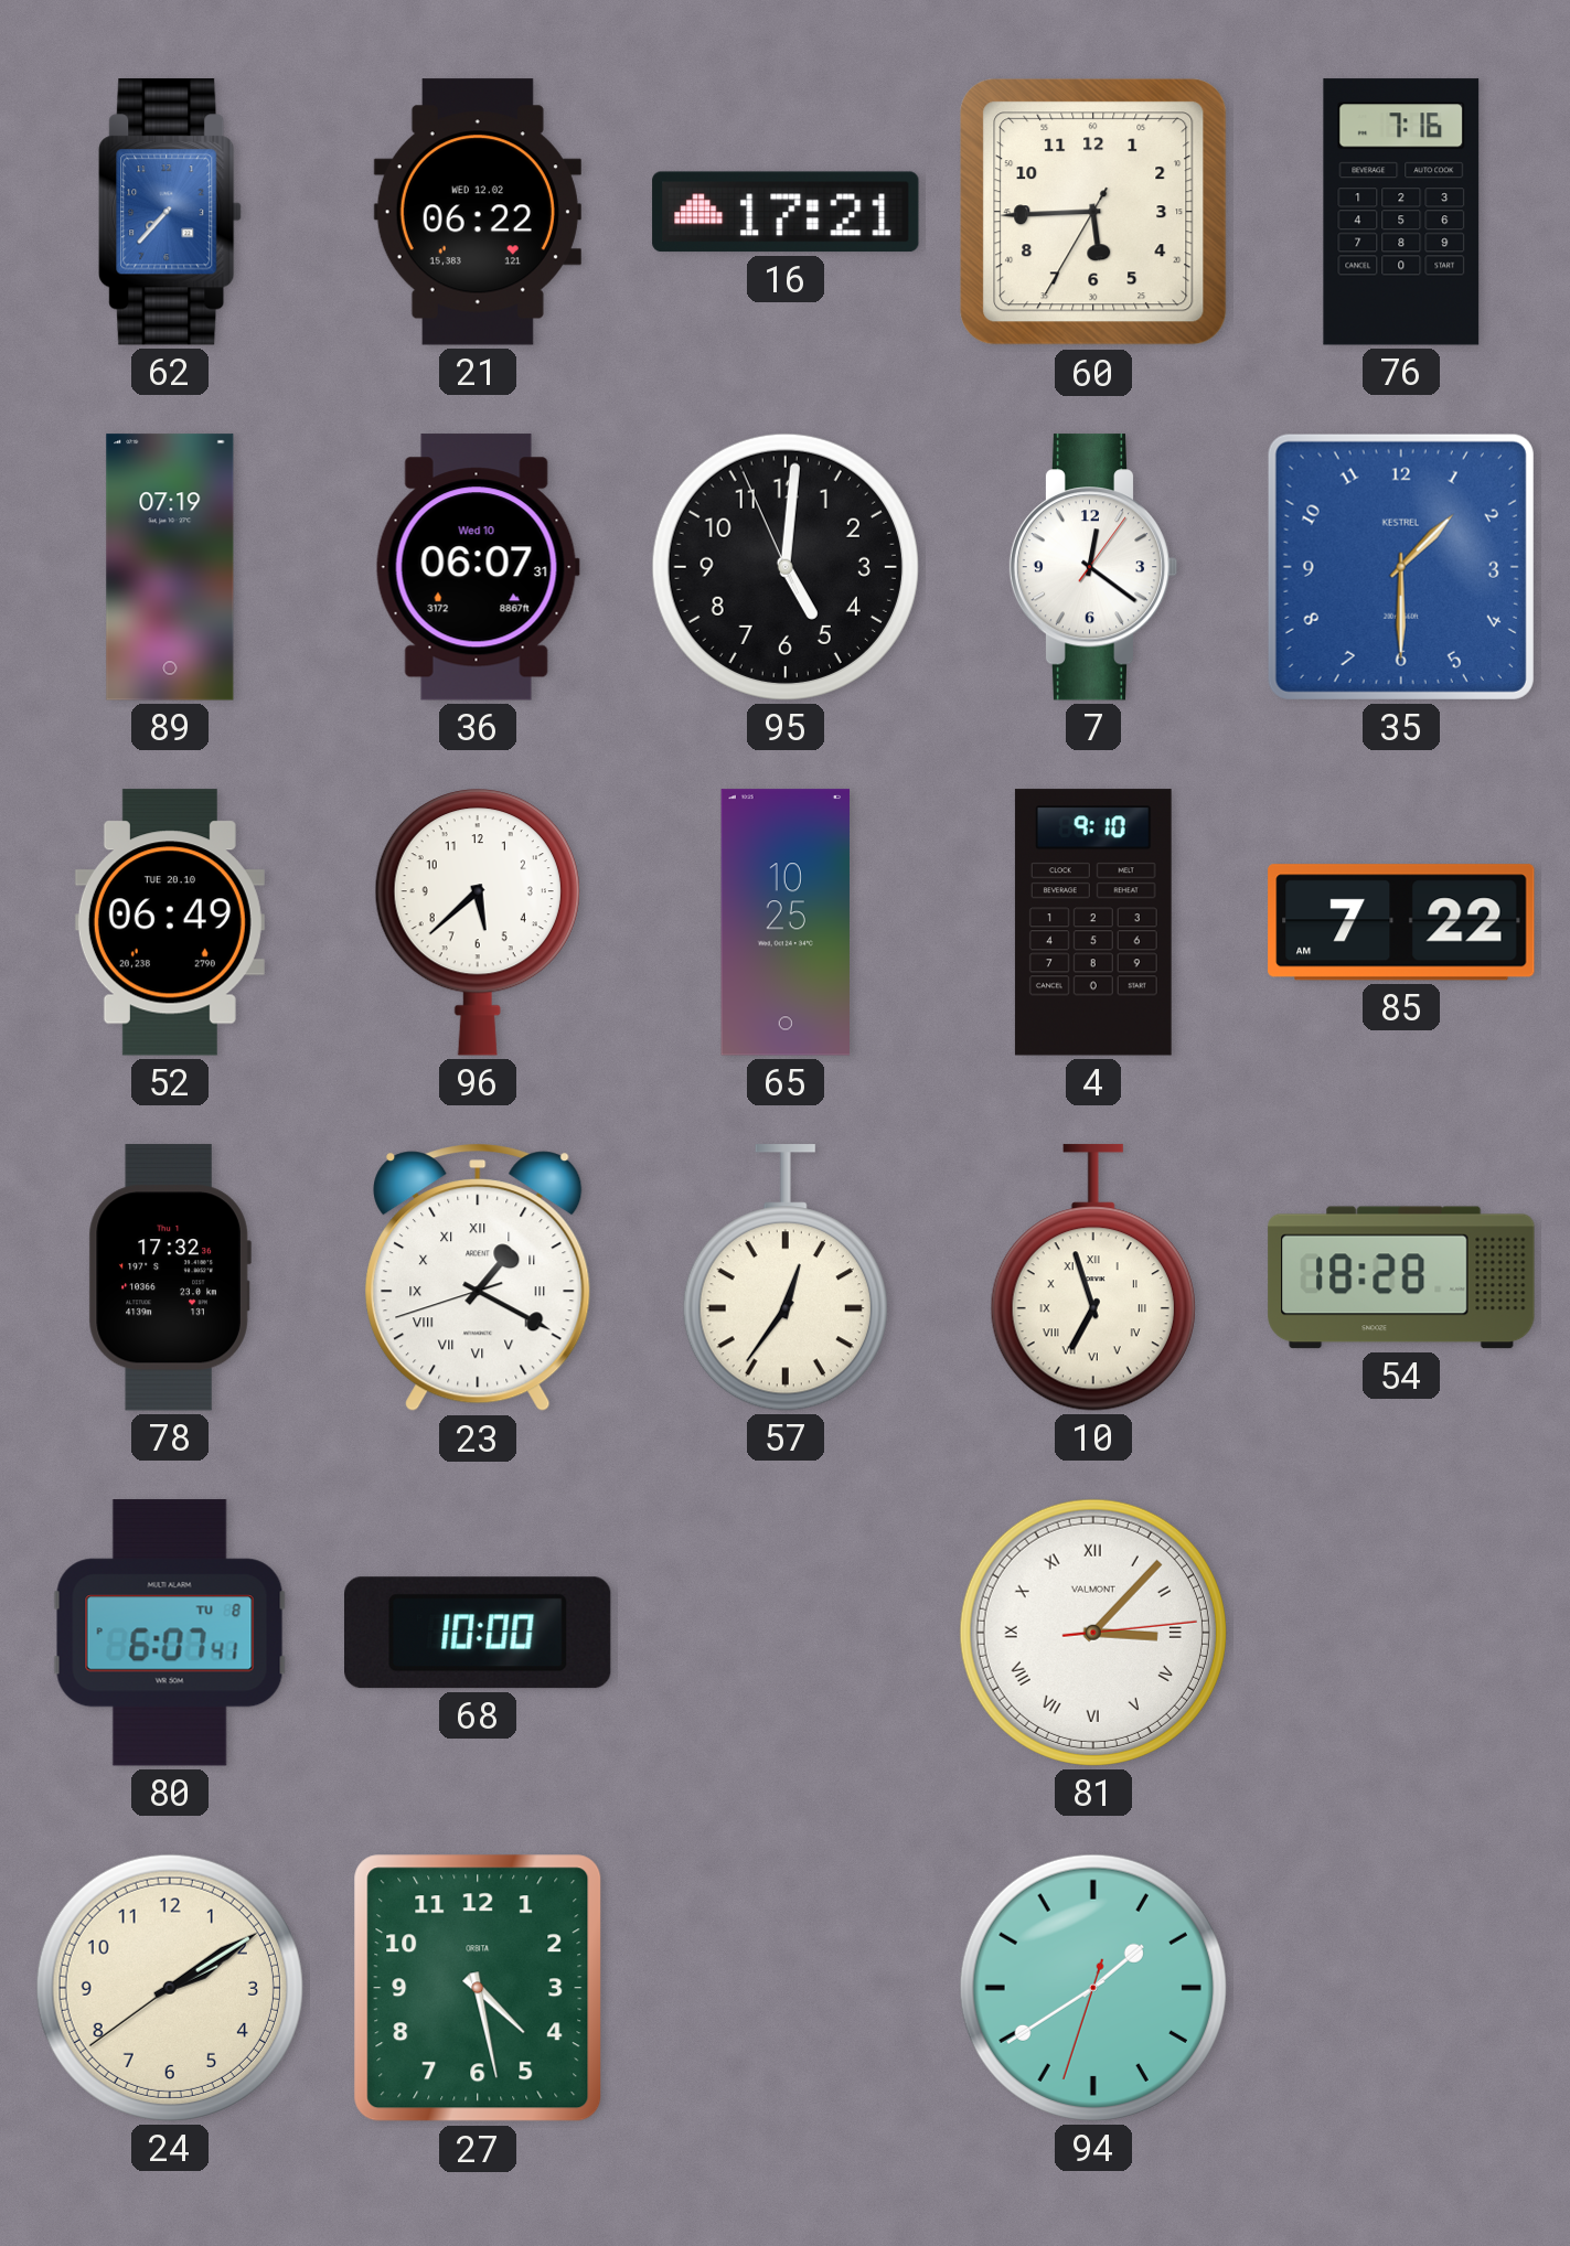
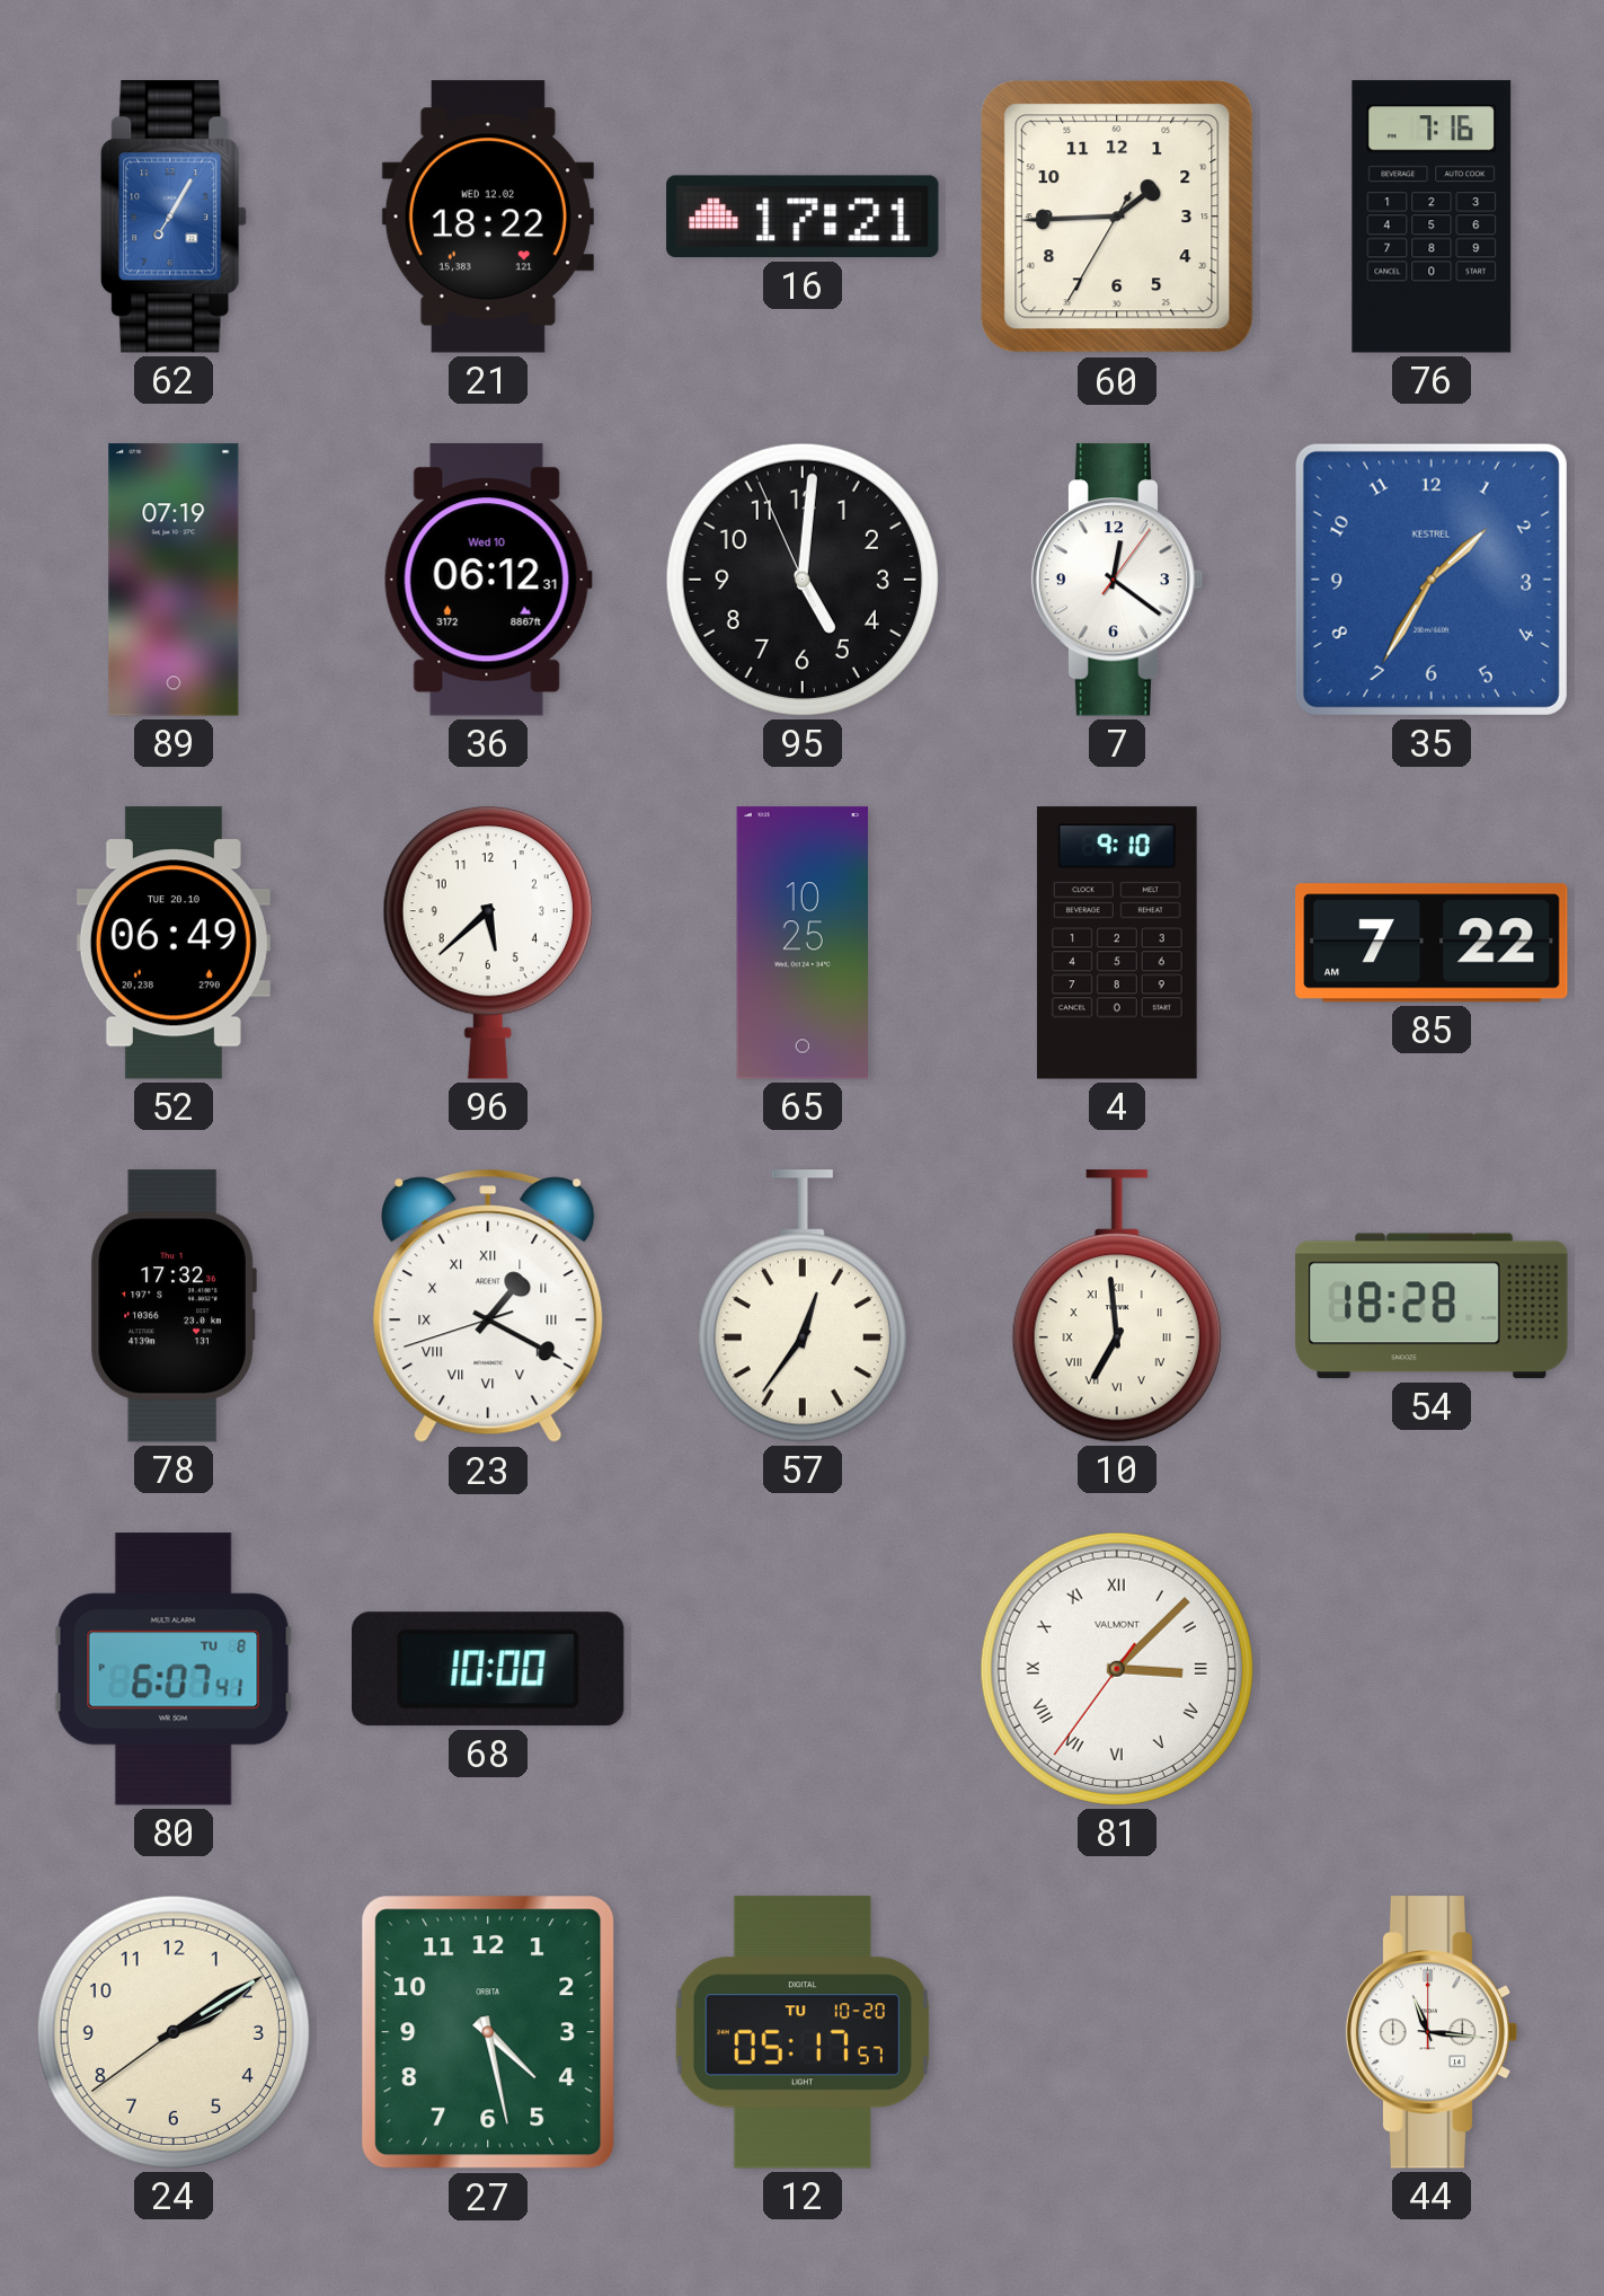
62: 7:37 -> 7:05
21: 06:22 -> 18:22
60: 5:44 -> 1:44
36: 06:07 -> 06:12
35: 1:30 -> 1:35
10: 6:57 -> 6:59
81: 3:07:14 -> 3:07:36
12: none -> 05:17
94: 1:39 -> none
44: none -> 11:16
